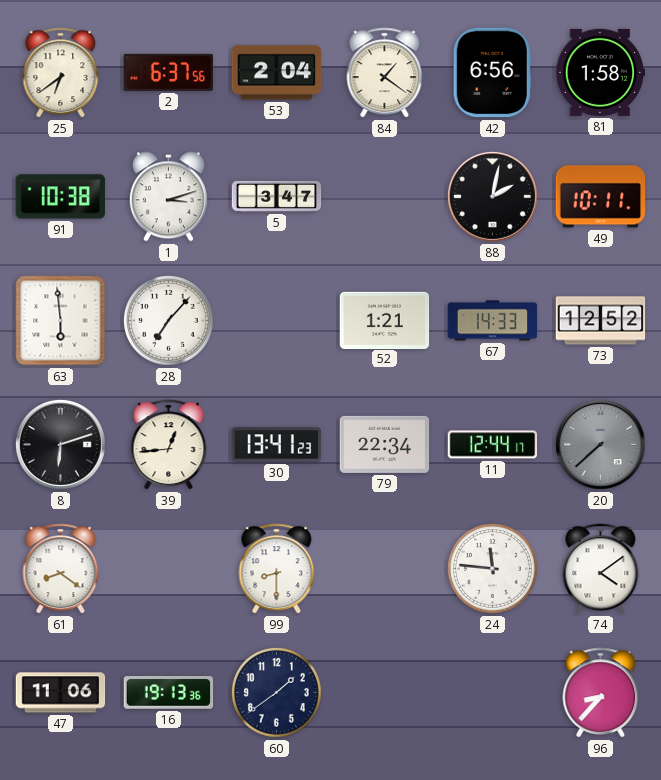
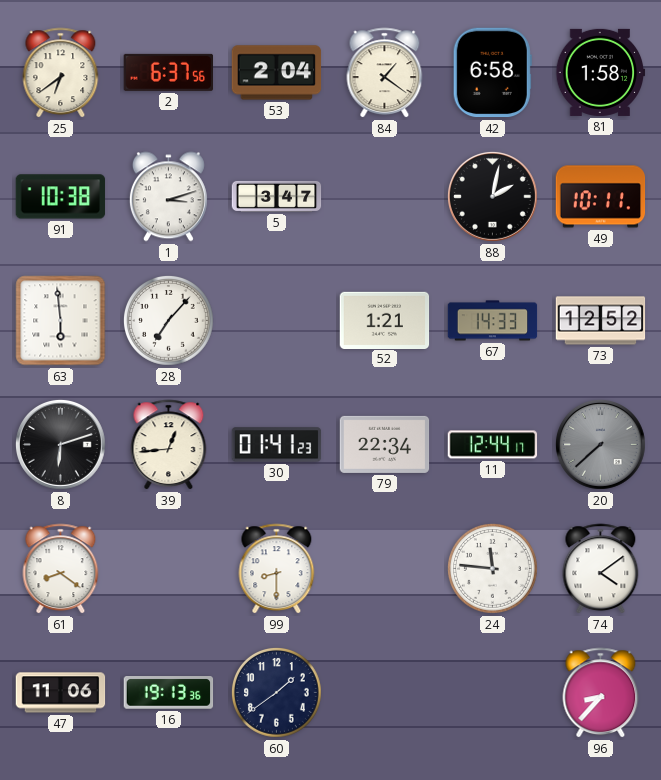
42: 6:56 -> 6:58
30: 13:41 -> 01:41
